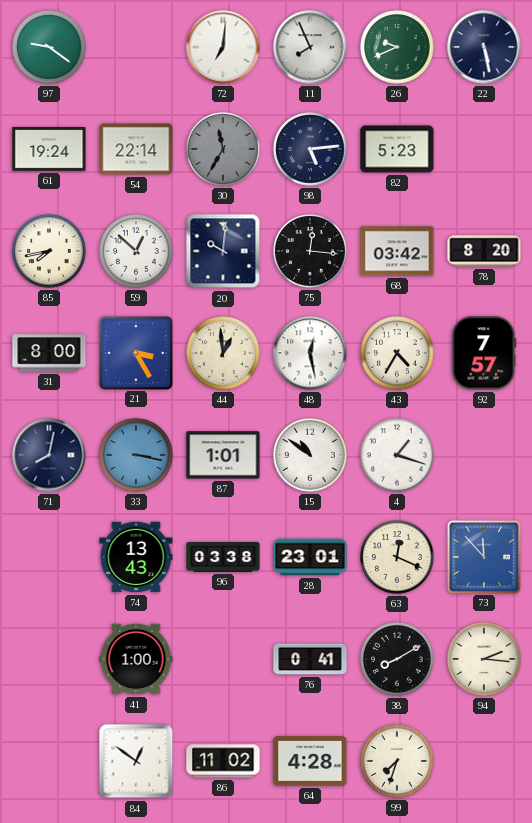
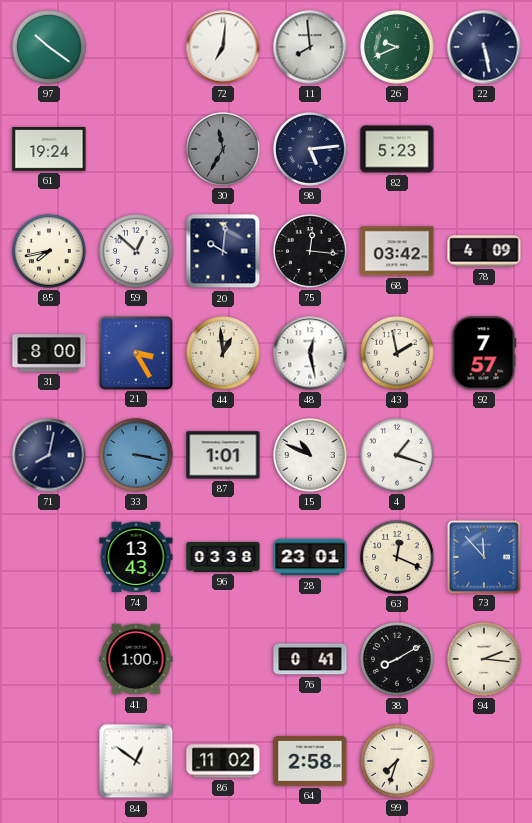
97: 9:21 -> 10:21
11: 7:56 -> 7:59
54: 22:14 -> none
78: 8:20 -> 4:09
43: 4:35 -> 1:58
15: 10:51 -> 10:49
64: 4:28 -> 2:58
